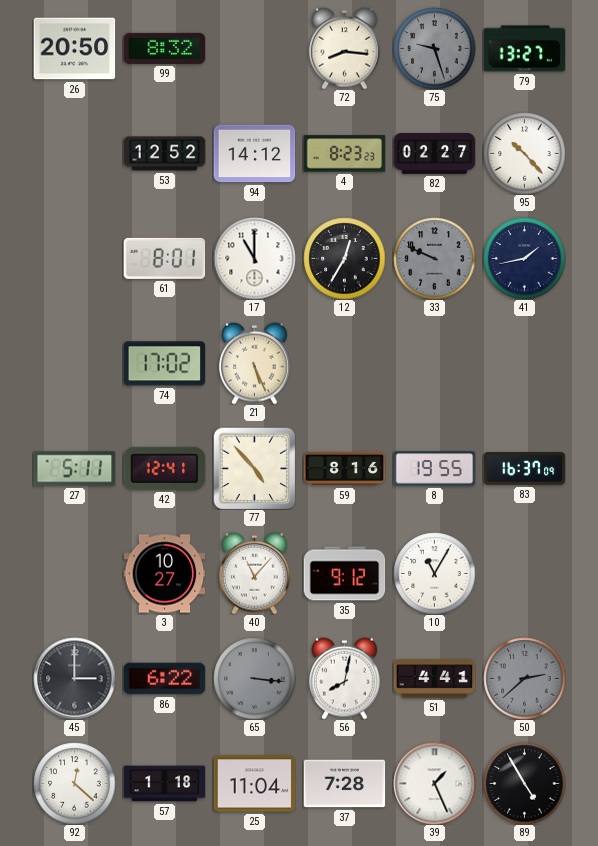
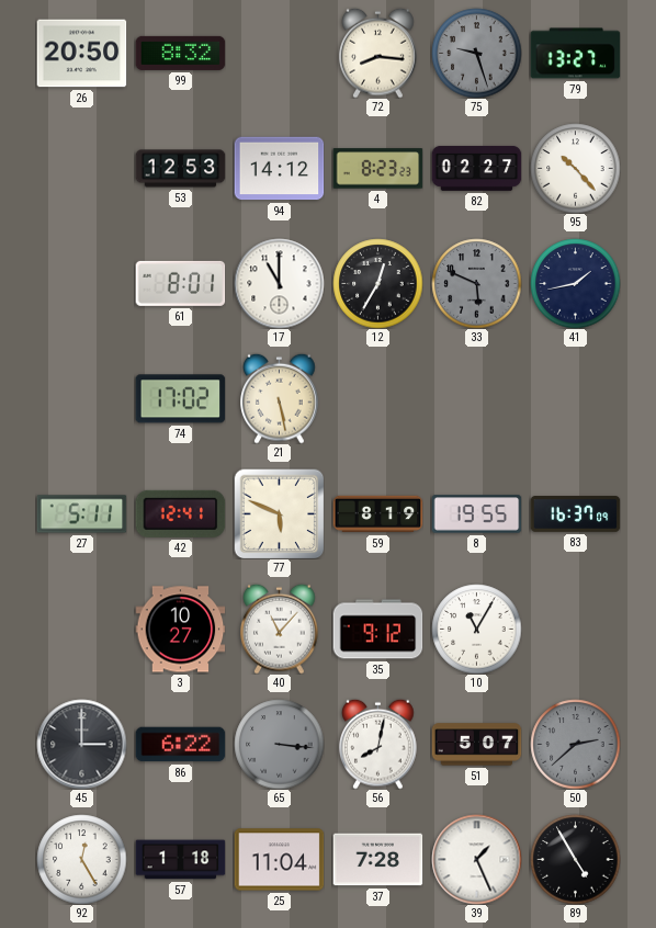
53: 12:52 -> 12:53
33: 9:49 -> 5:49
21: 5:26 -> 5:28
77: 4:53 -> 5:49
59: 8:16 -> 8:19
51: 4:41 -> 5:07
92: 12:22 -> 12:25
